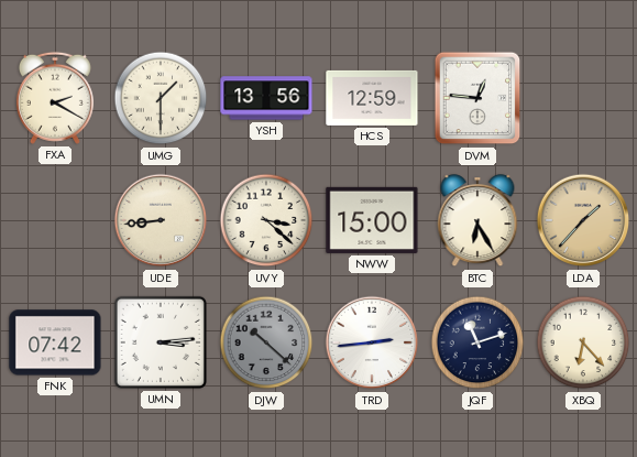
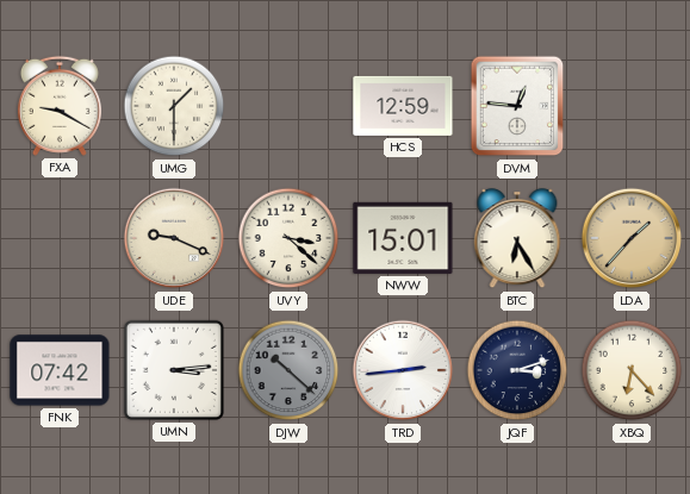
FXA: 2:20 -> 9:20
YSH: 13:56 -> none
UDE: 8:44 -> 9:19
NWW: 15:00 -> 15:01
JQF: 11:12 -> 3:12
